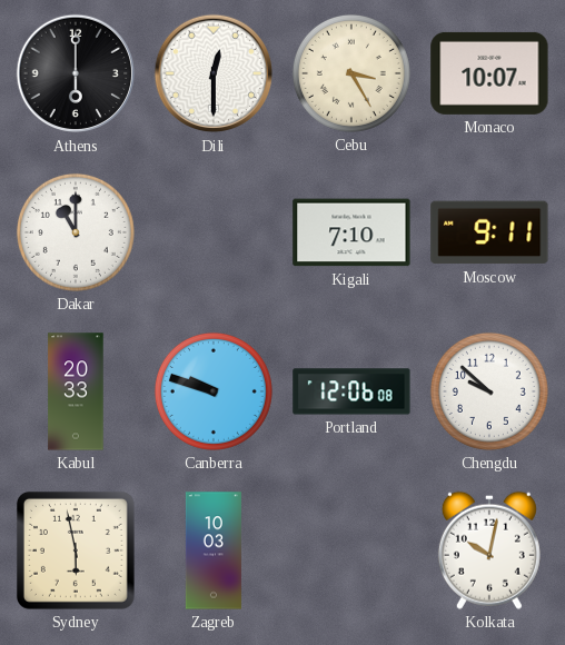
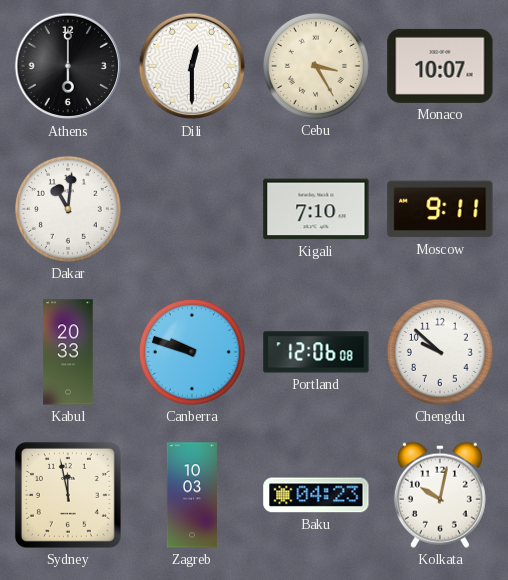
Dakar: 11:00 -> 11:01
Sydney: 5:58 -> 11:58
Baku: none -> 04:23
